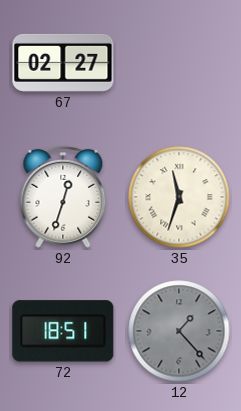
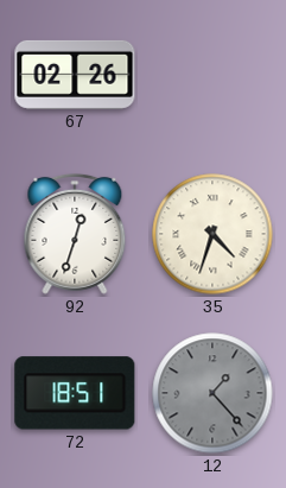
67: 02:27 -> 02:26
35: 11:33 -> 4:33
